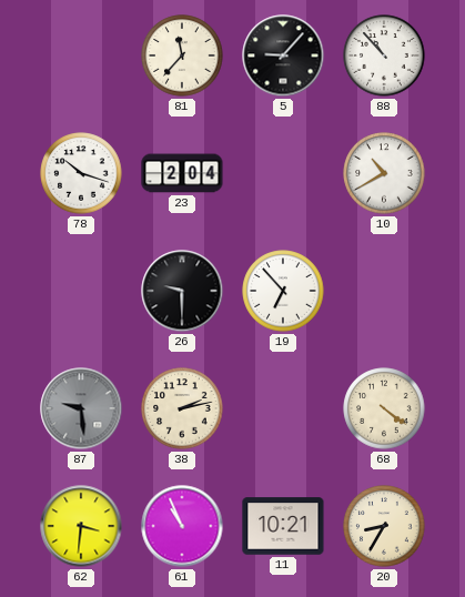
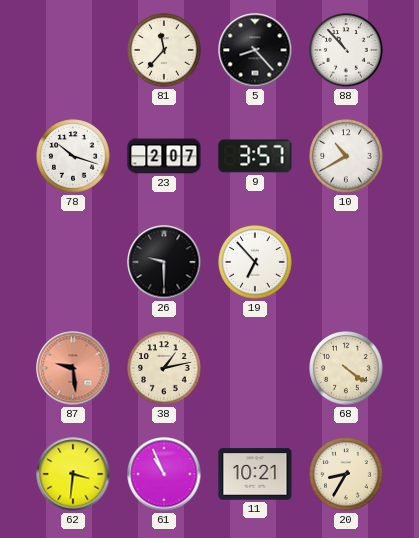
5: 9:07 -> 8:23
23: 2:04 -> 2:07
9: none -> 3:57
87 dial: grey -> salmon
38: 2:13 -> 1:13
